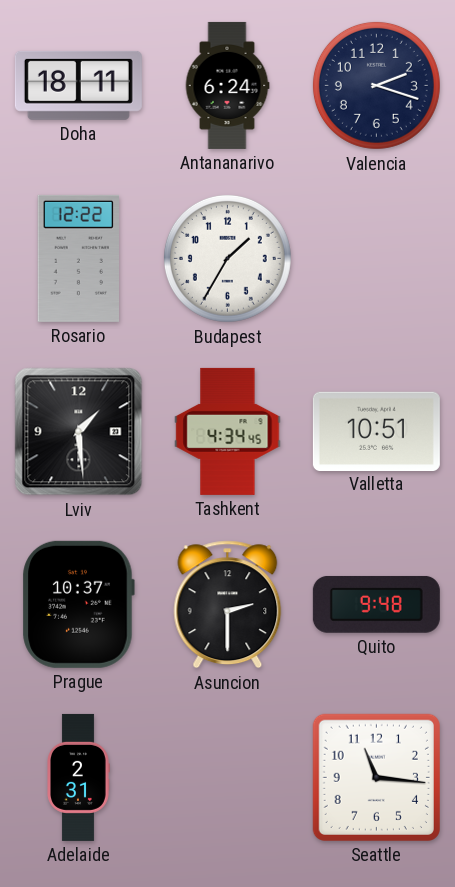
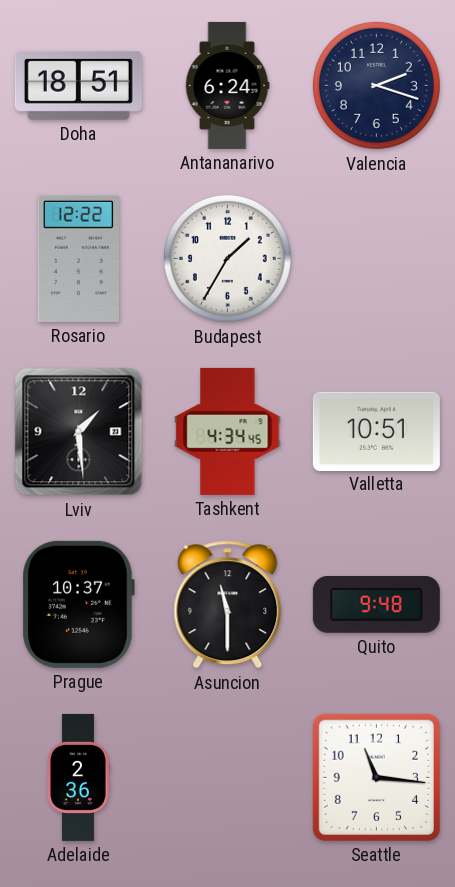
Doha: 18:11 -> 18:51
Asuncion: 2:30 -> 11:30
Adelaide: 2:31 -> 2:36
